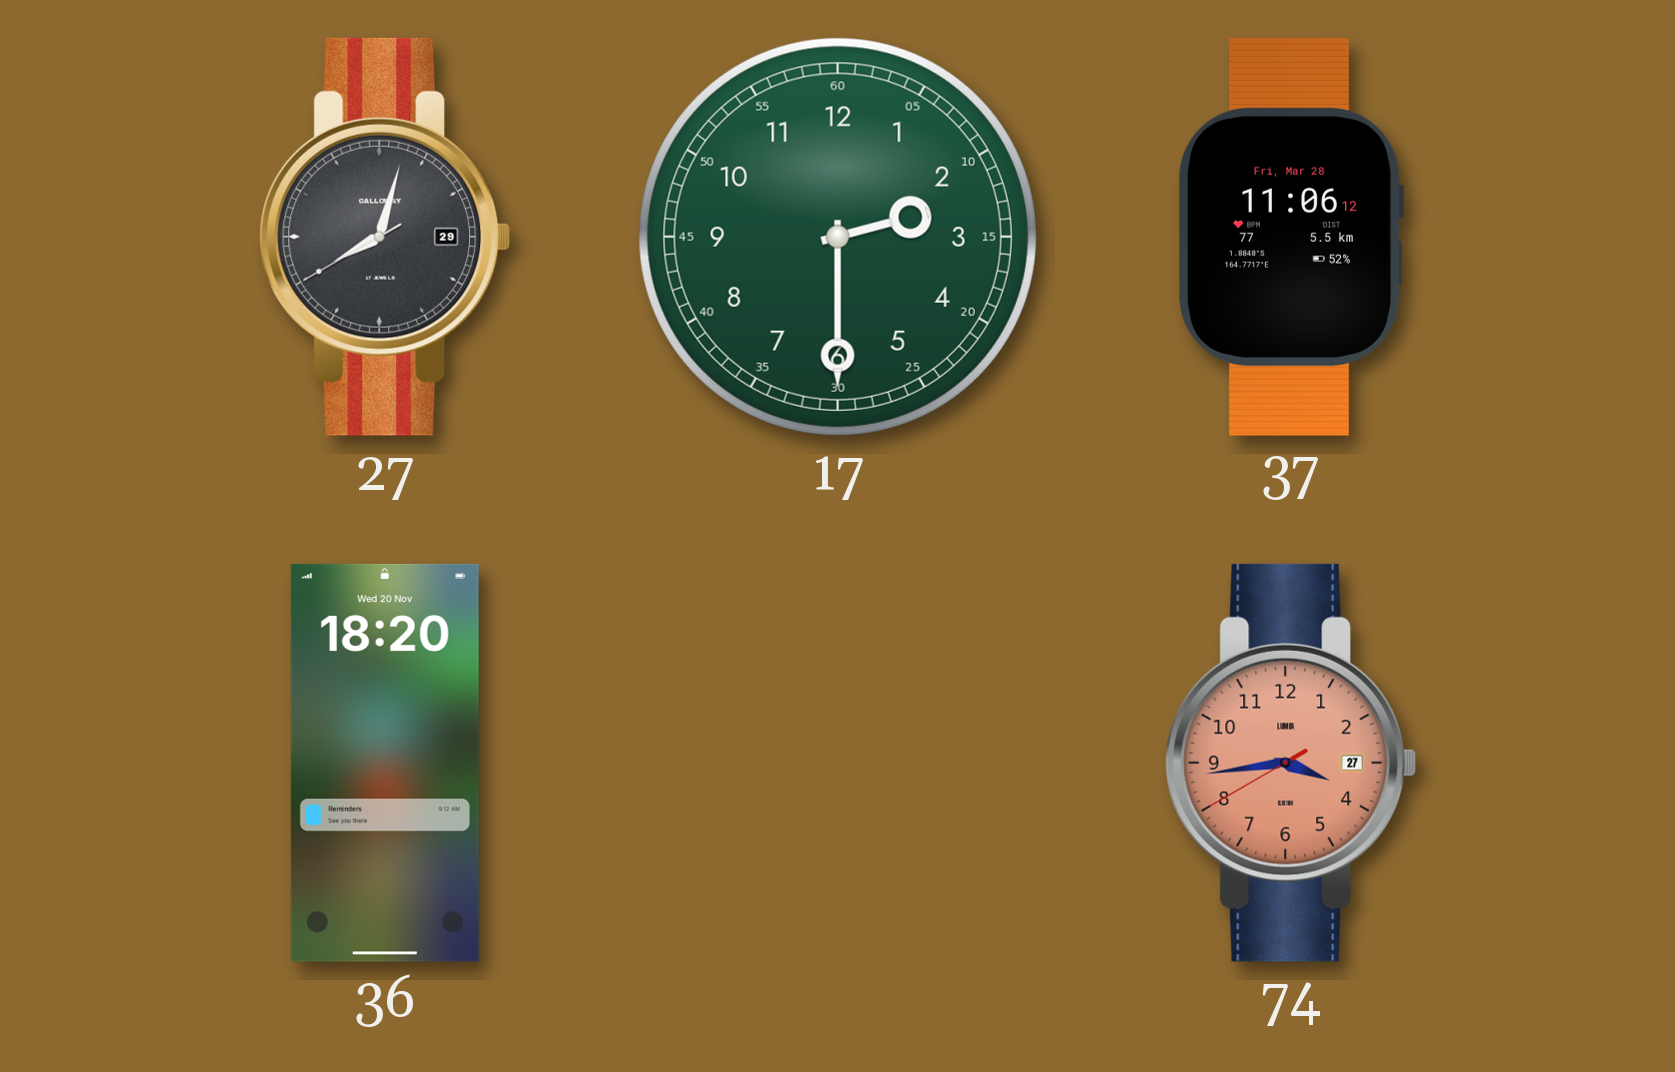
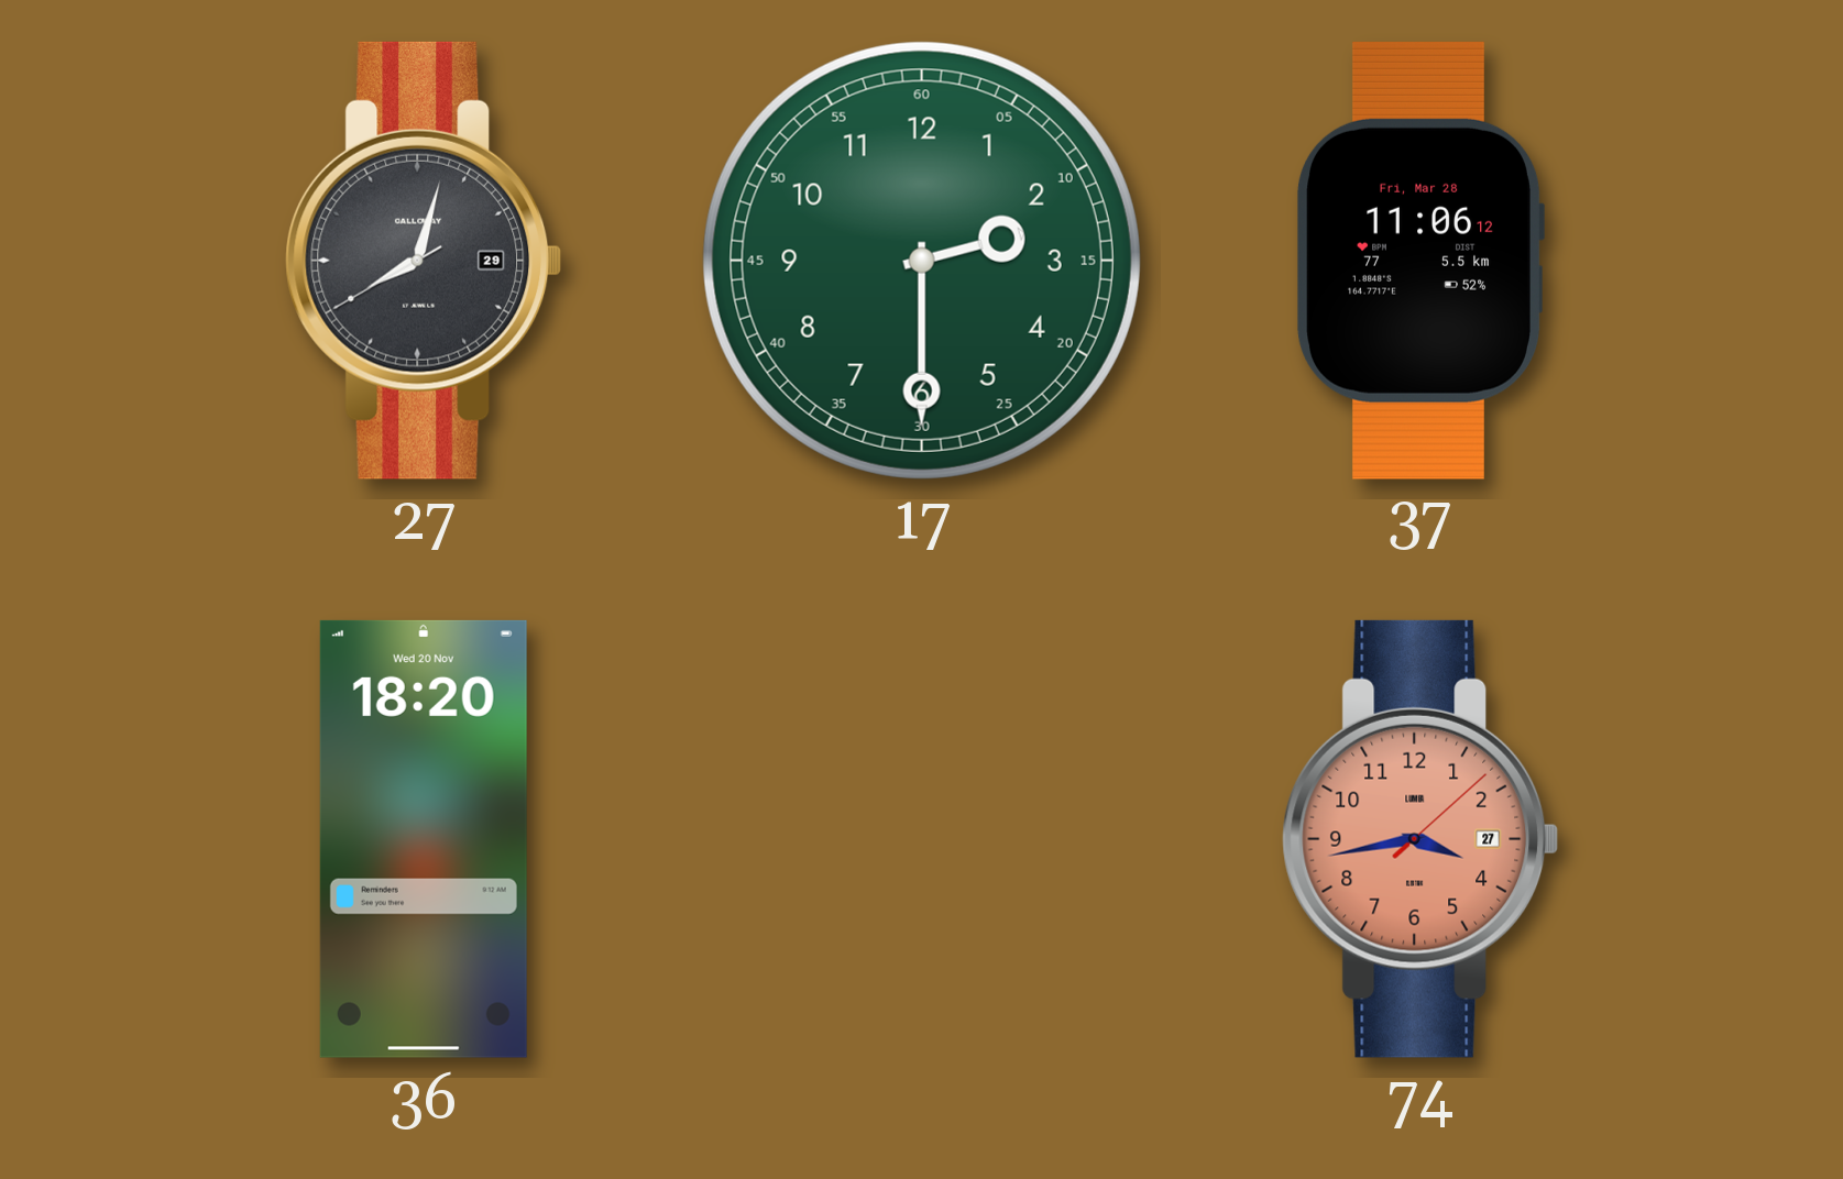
74: 3:43:40 -> 3:43:08
